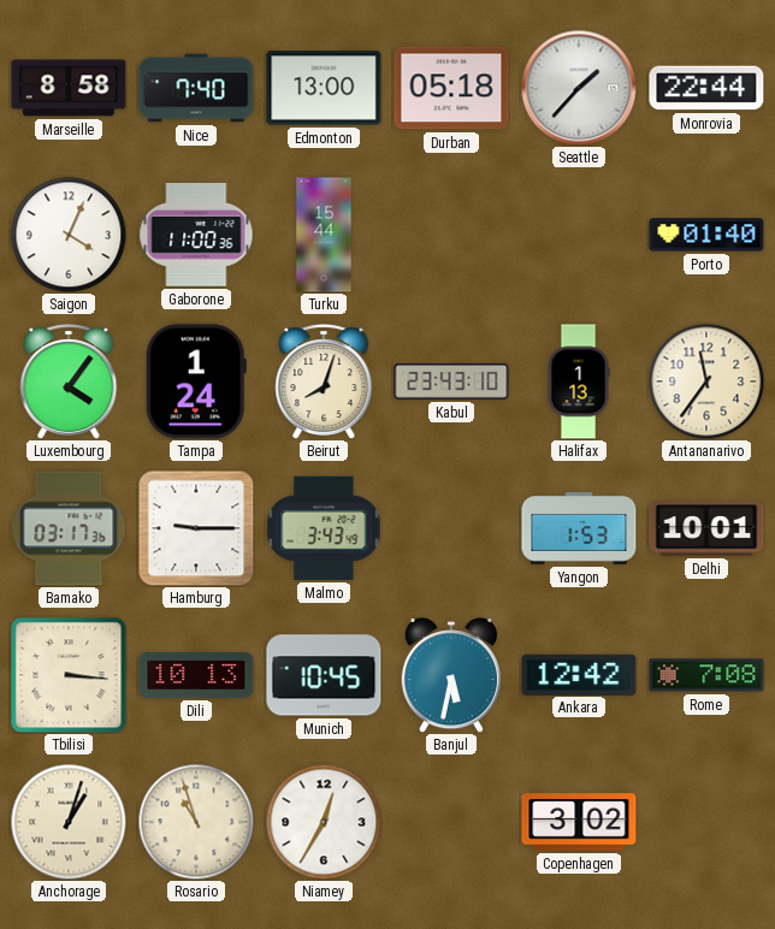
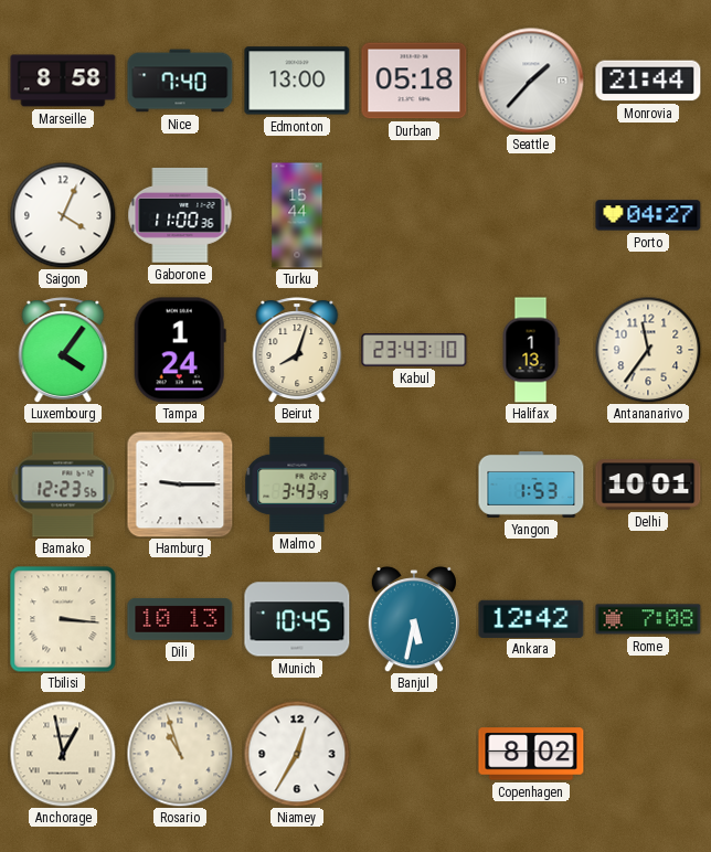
Monrovia: 22:44 -> 21:44
Porto: 01:40 -> 04:27
Bamako: 03:17 -> 12:23
Anchorage: 1:03 -> 12:58
Copenhagen: 3:02 -> 8:02
